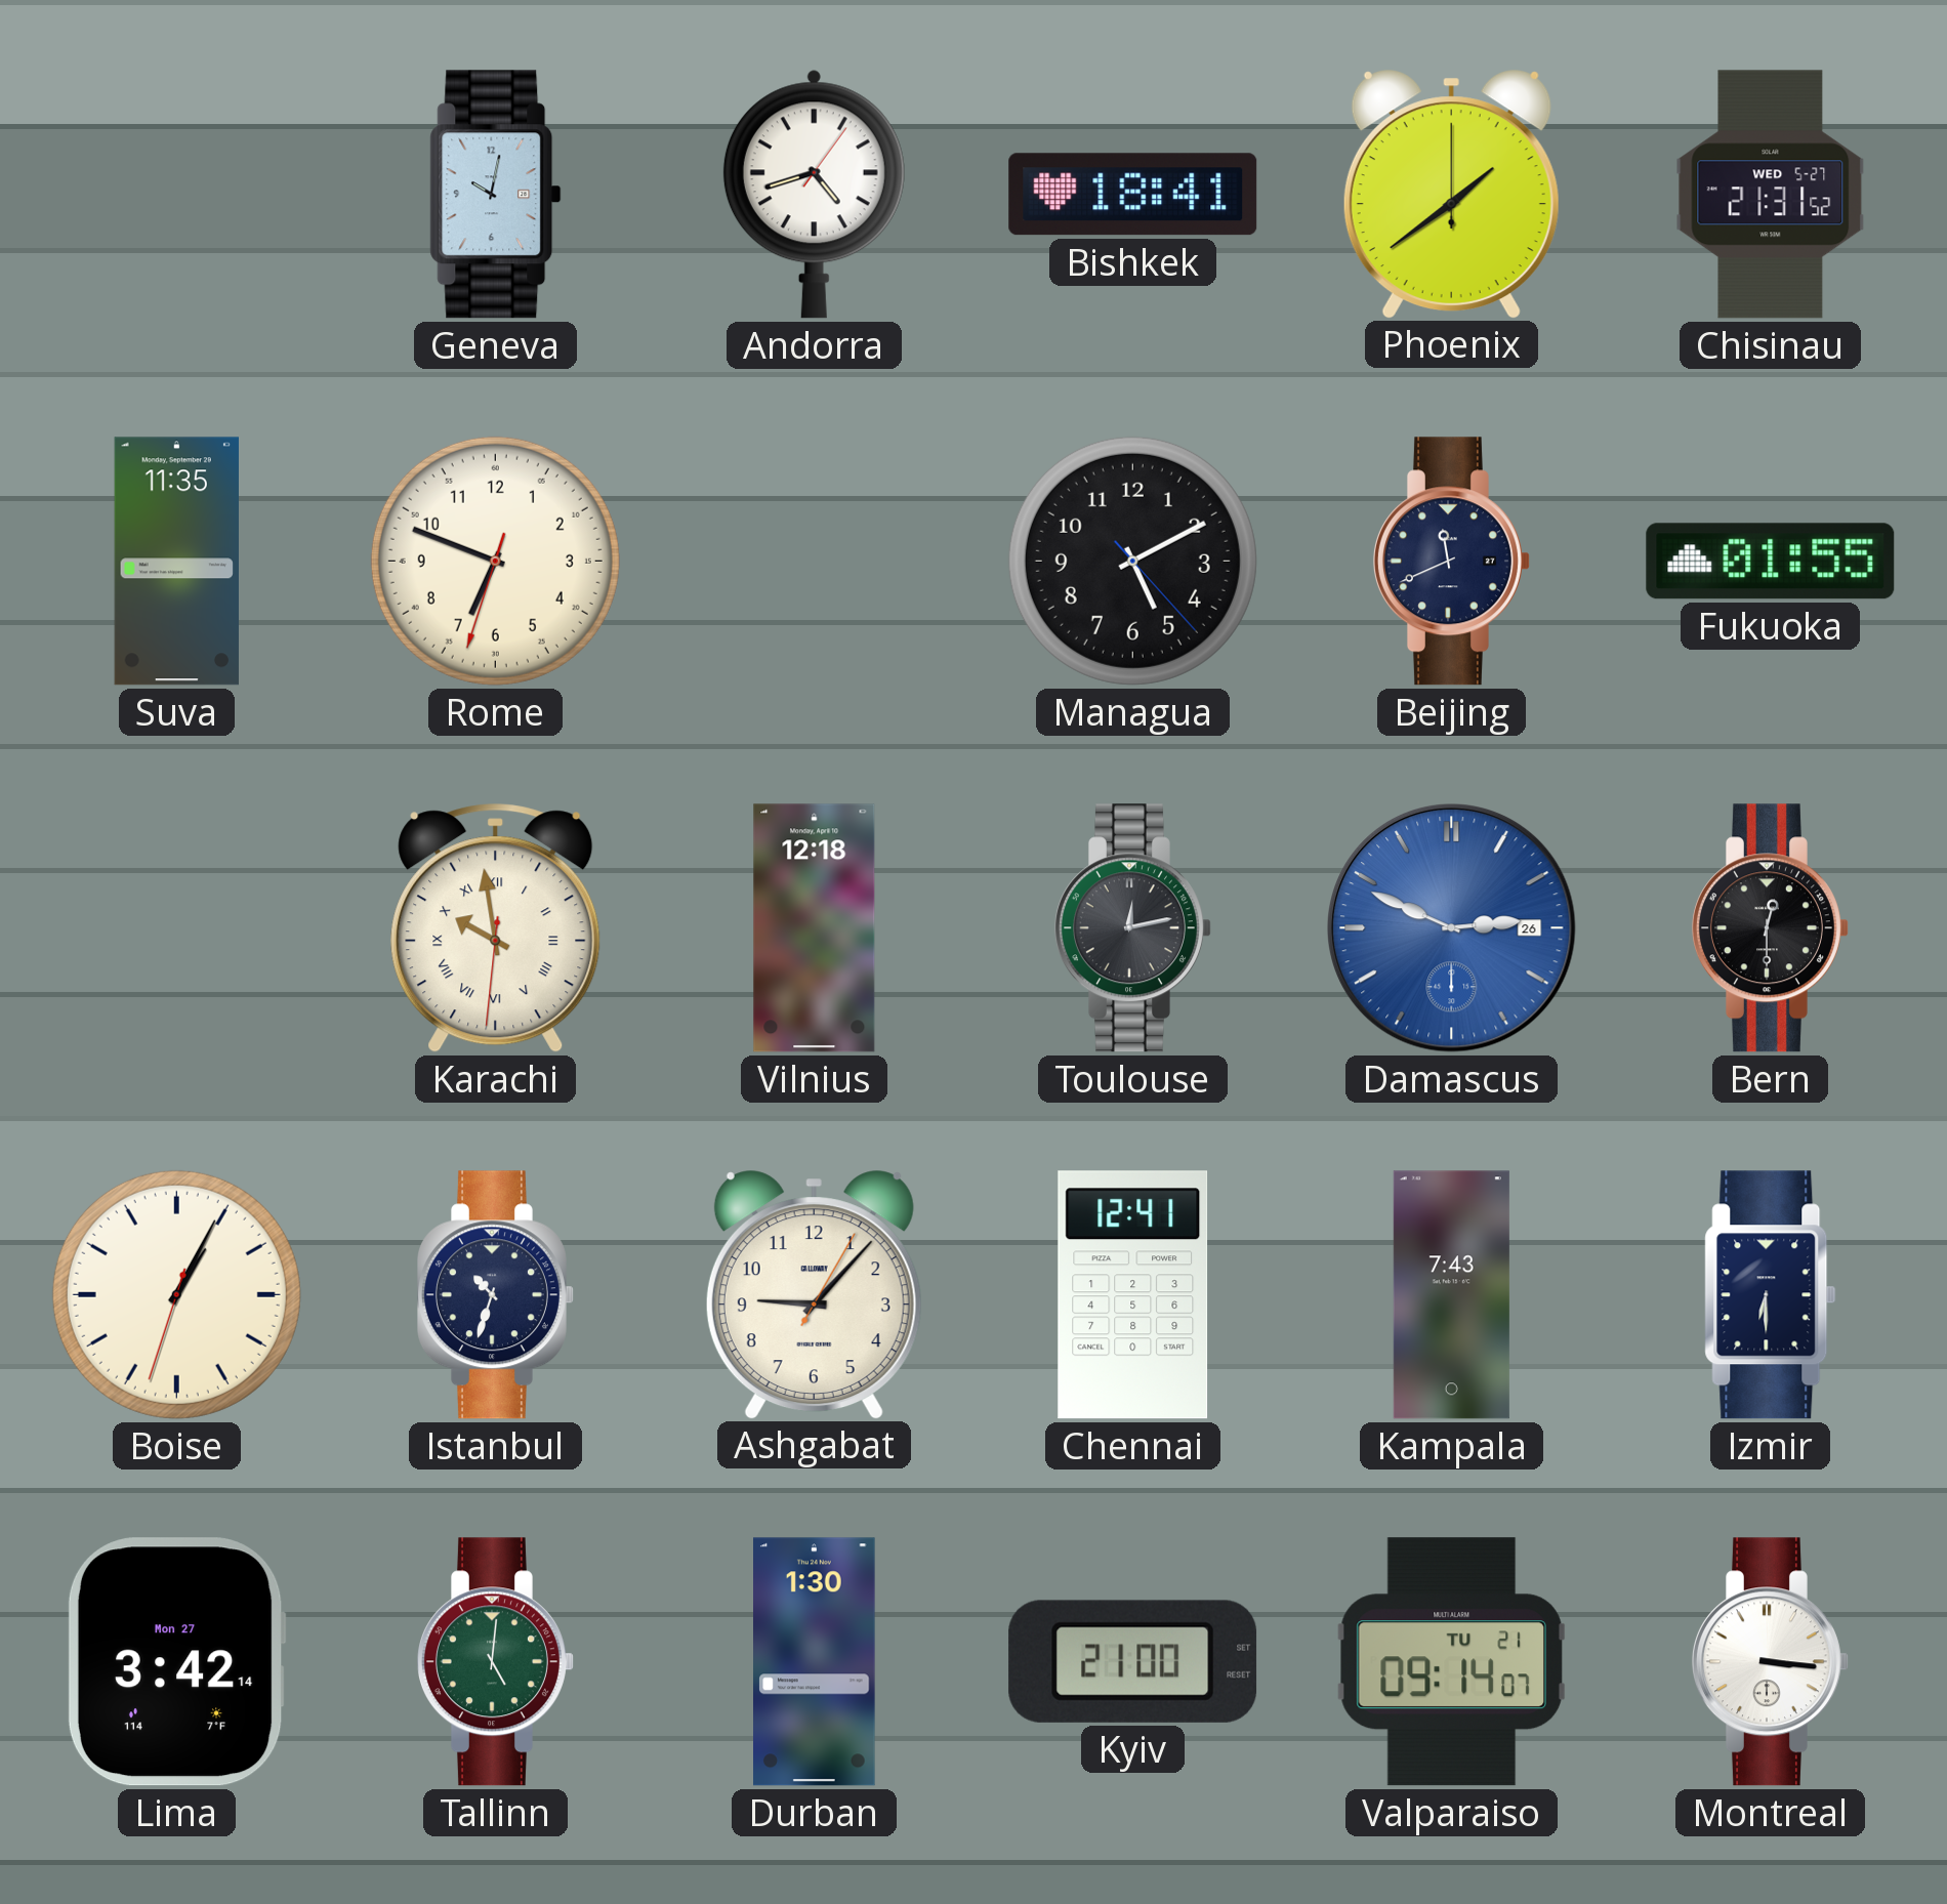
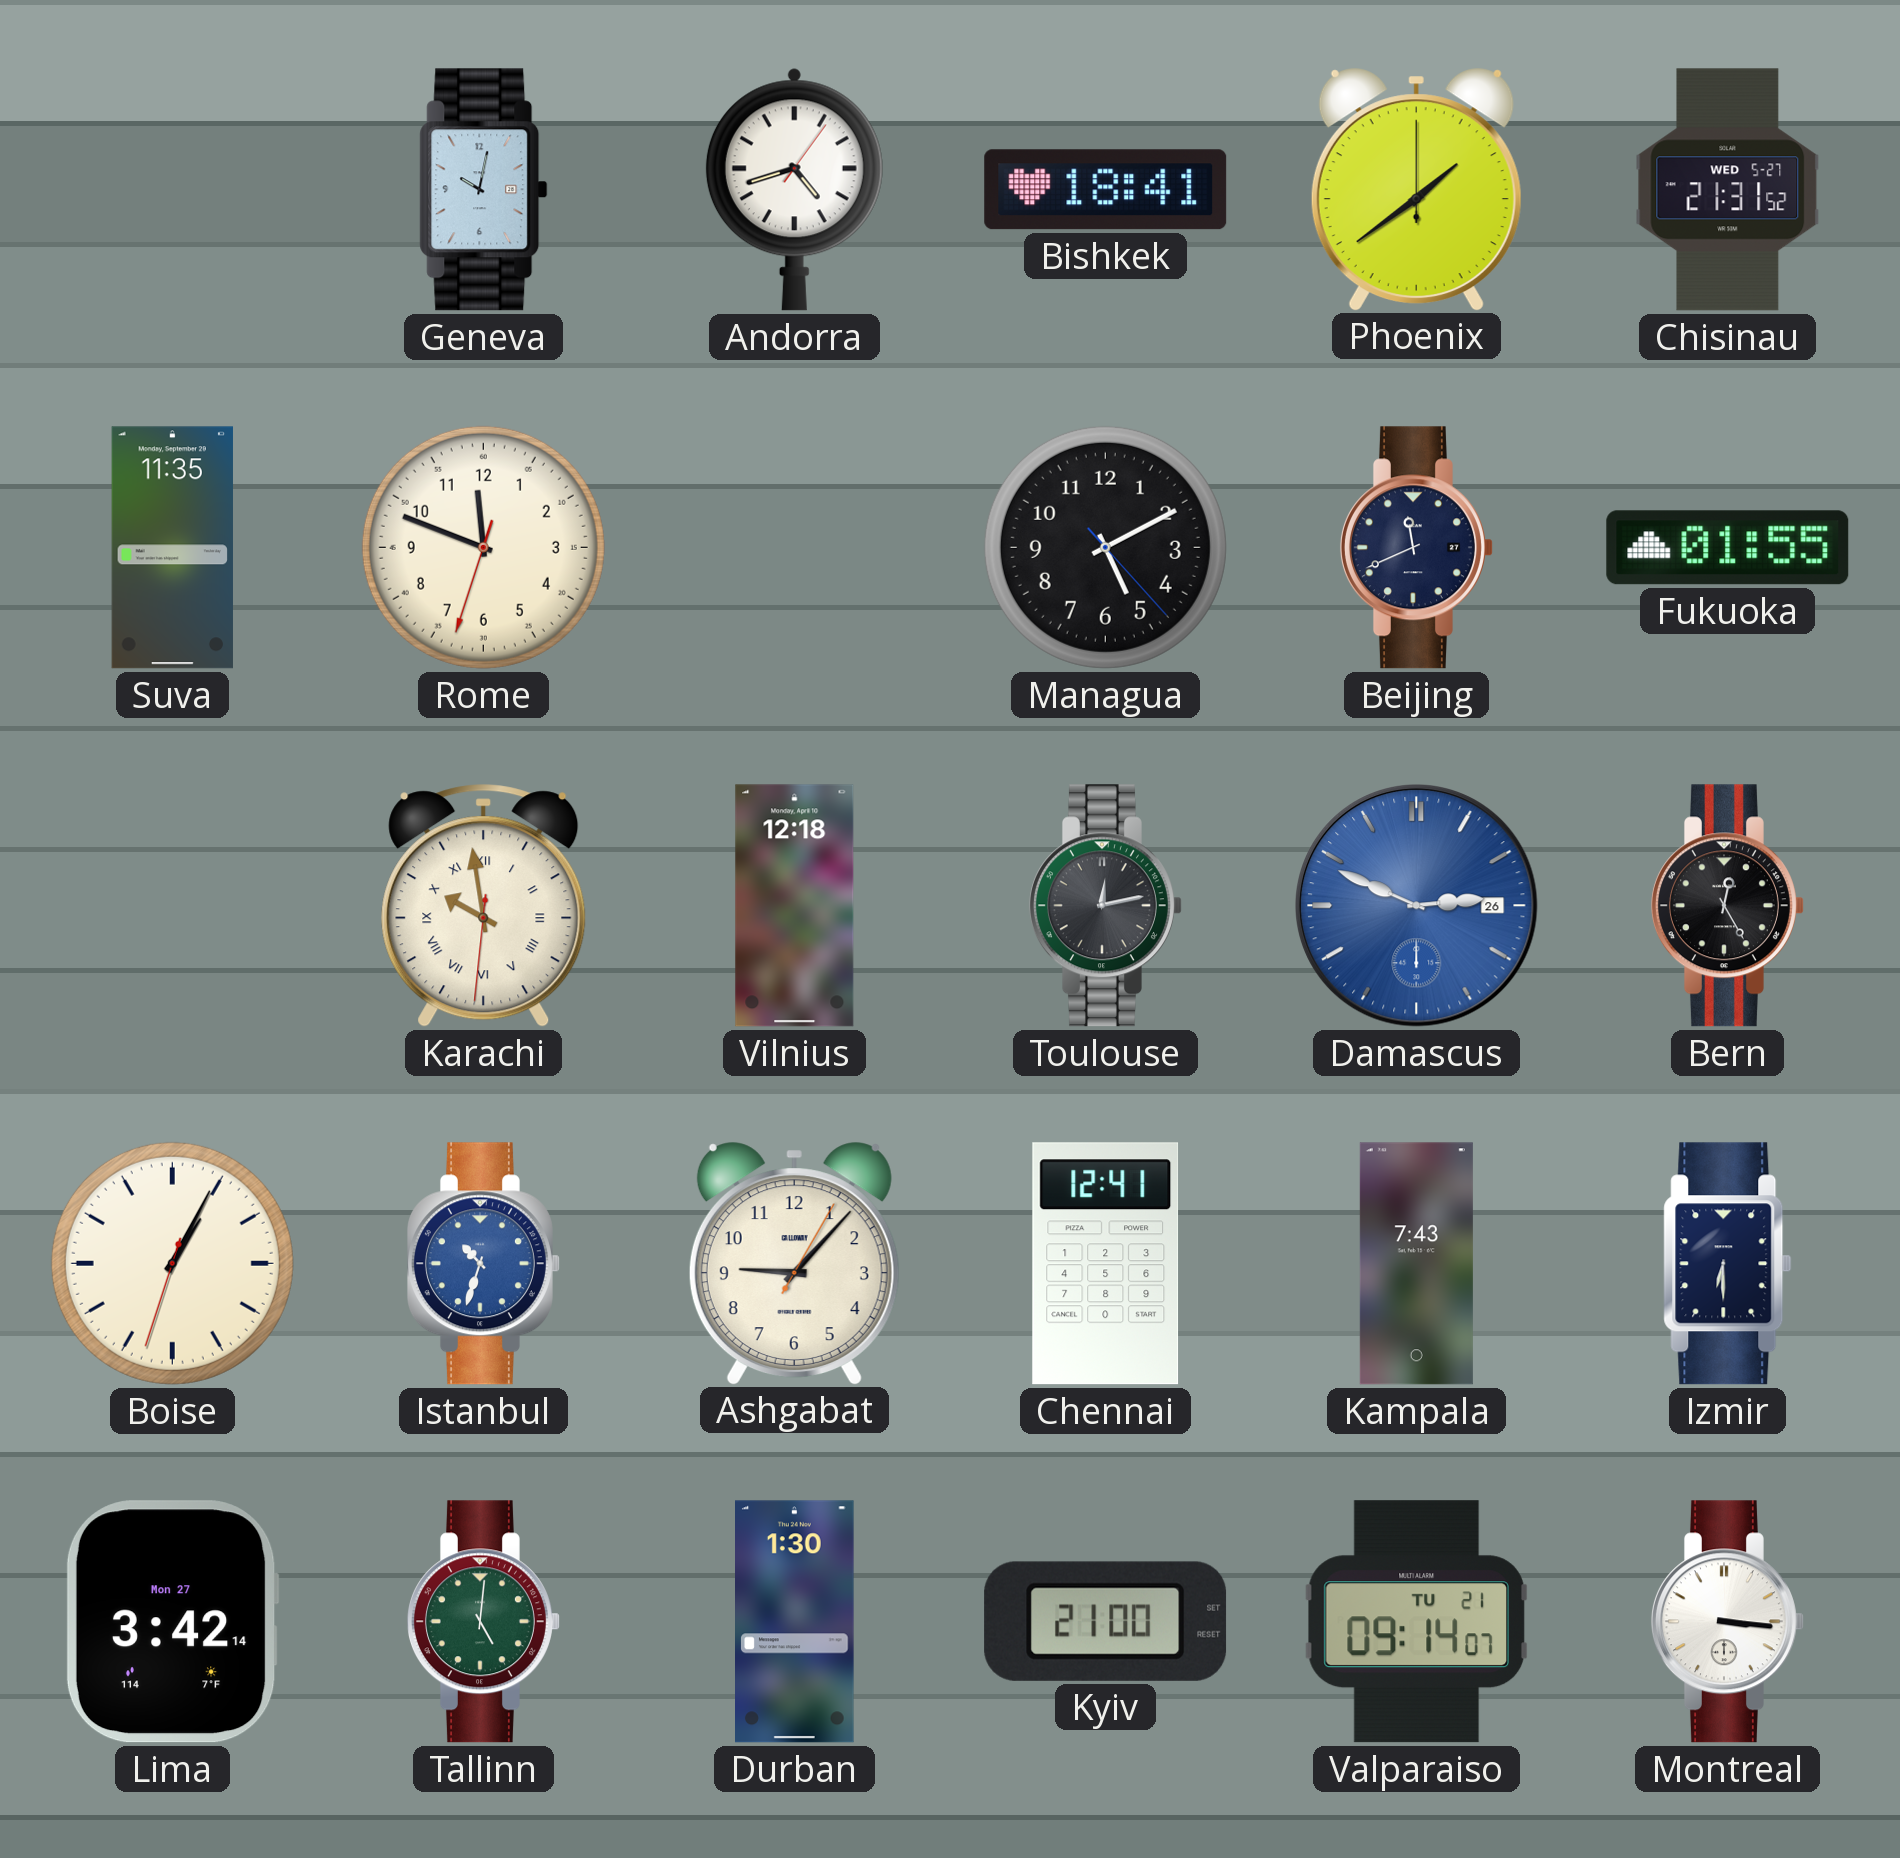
Rome: 6:48 -> 11:48
Bern: 12:30 -> 12:25
Istanbul dial: navy -> blue
